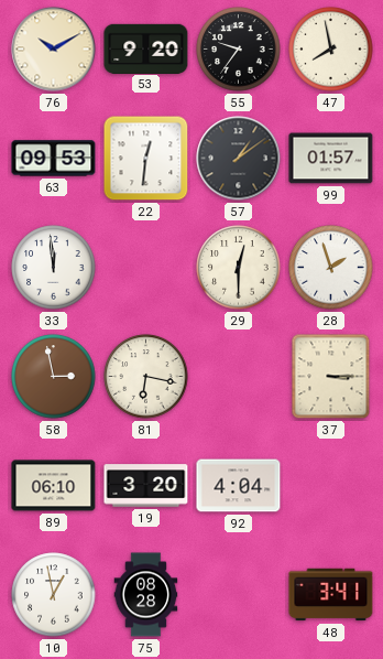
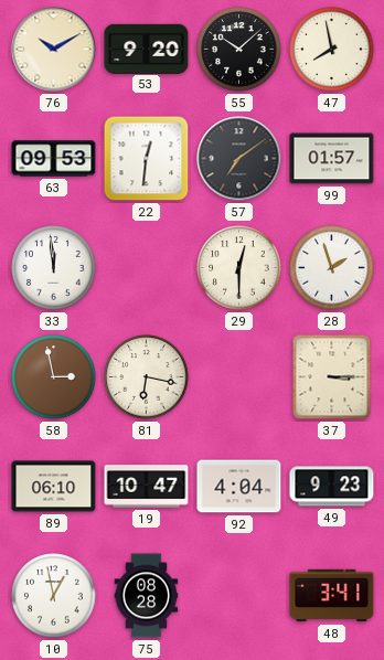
55: 9:36 -> 10:08
57: 1:09 -> 7:09
19: 3:20 -> 10:47
49: none -> 9:23
